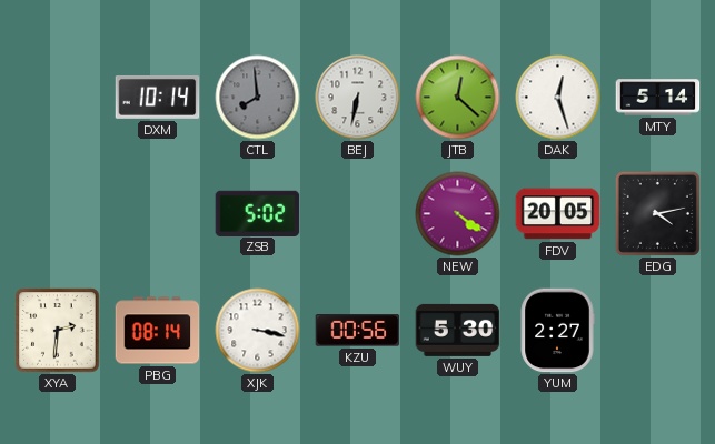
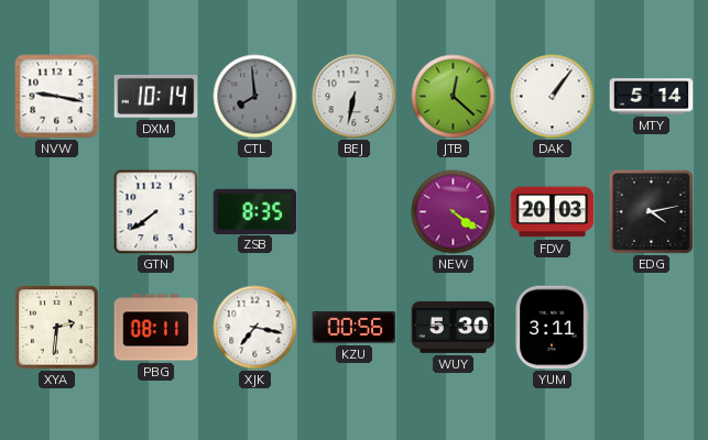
NVW: none -> 9:17
DAK: 12:27 -> 1:06
GTN: none -> 7:39
ZSB: 5:02 -> 8:35
FDV: 20:05 -> 20:03
PBG: 08:14 -> 08:11
XJK: 3:17 -> 7:17
YUM: 2:27 -> 3:11
